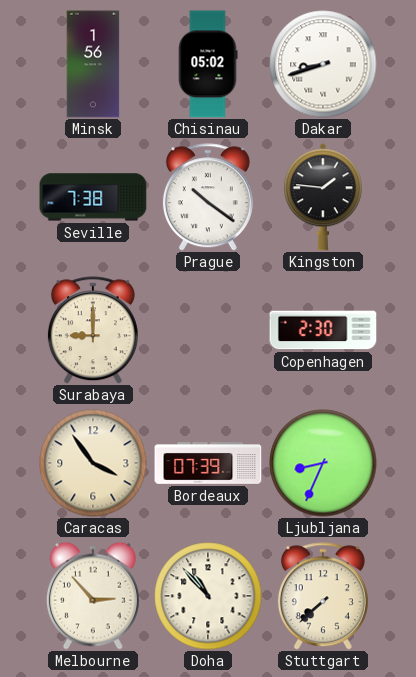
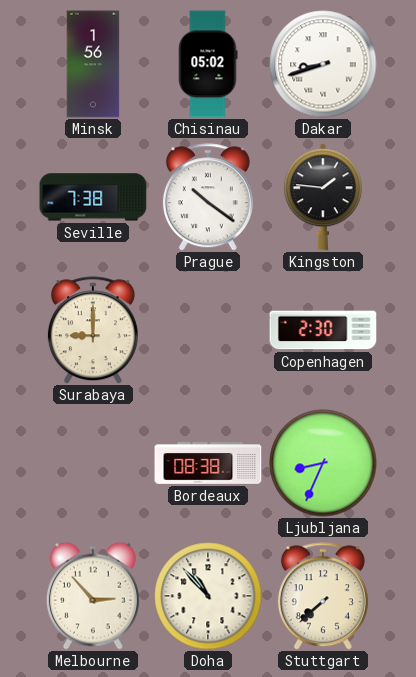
Caracas: 3:54 -> none
Bordeaux: 07:39 -> 08:38
